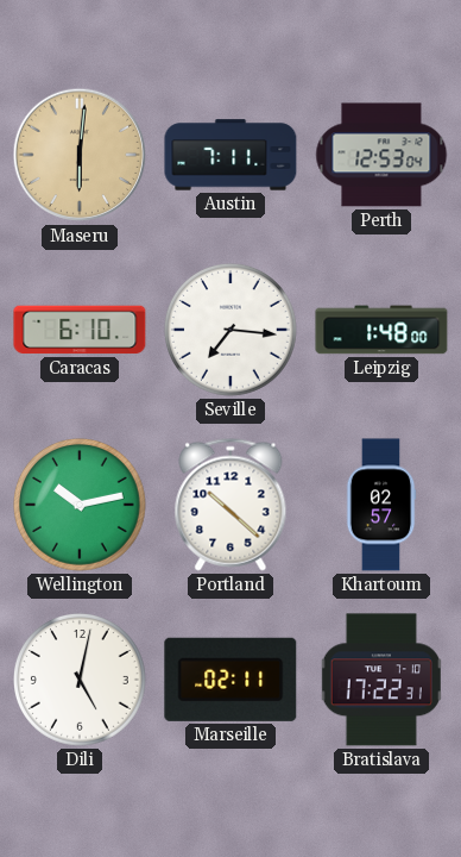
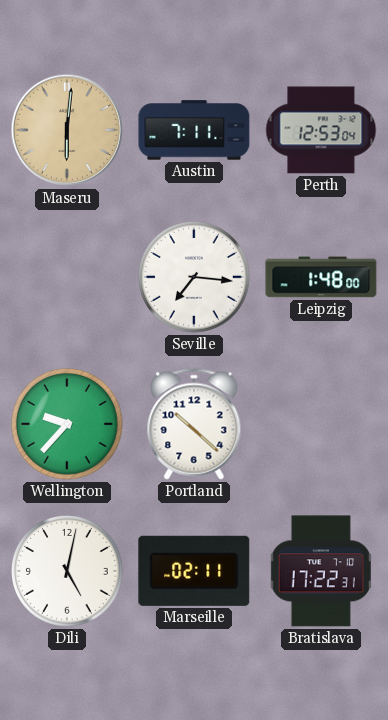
Caracas: 6:10 -> none
Wellington: 10:13 -> 9:37
Khartoum: 02:57 -> none
